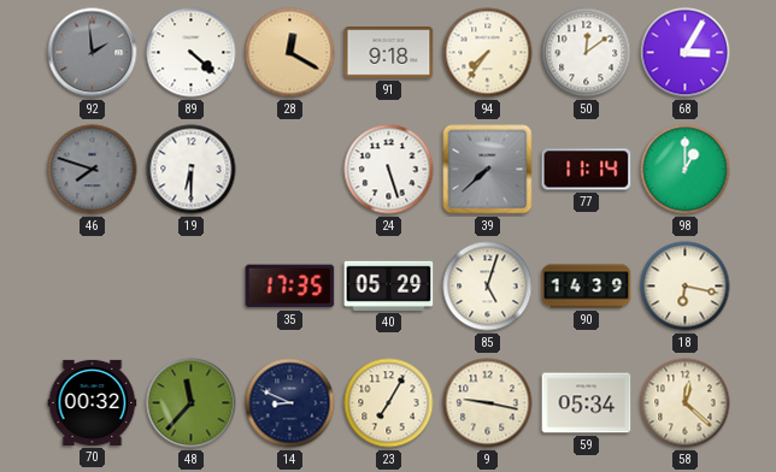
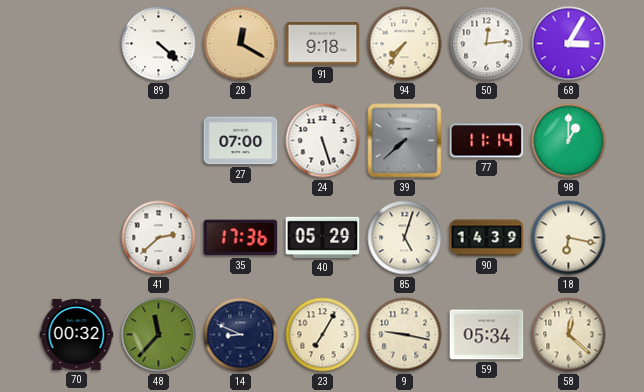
92: 1:59 -> none
50: 12:09 -> 12:14
46: 7:48 -> none
19: 6:30 -> none
27: none -> 07:00
41: none -> 2:38
35: 17:35 -> 17:36
